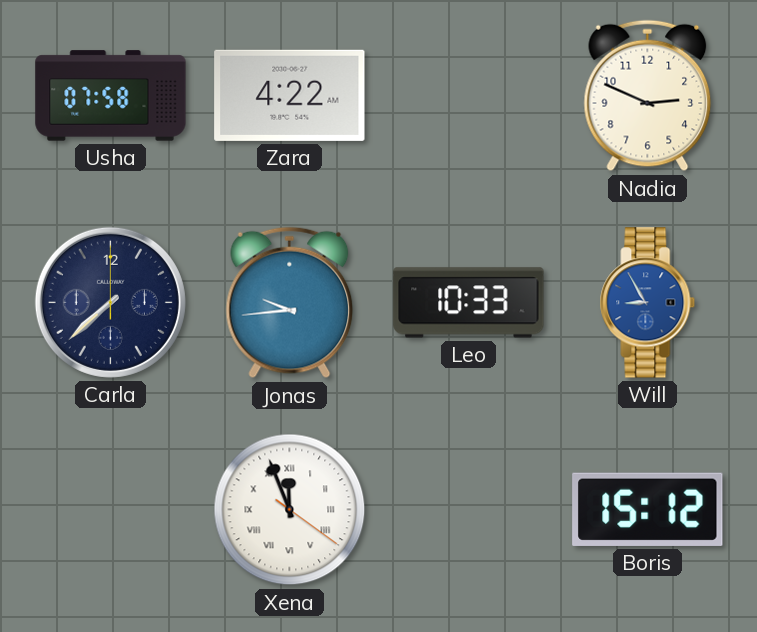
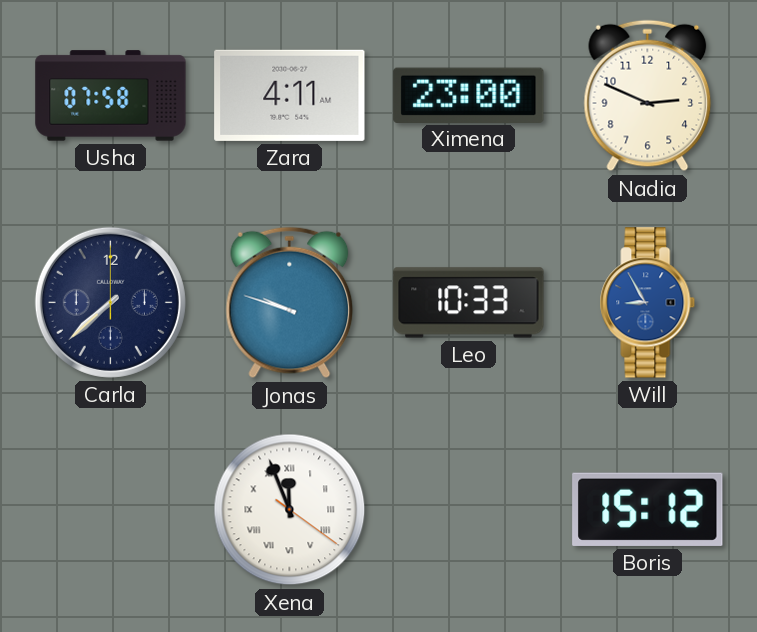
Zara: 4:22 -> 4:11
Ximena: none -> 23:00
Jonas: 9:44 -> 9:48
